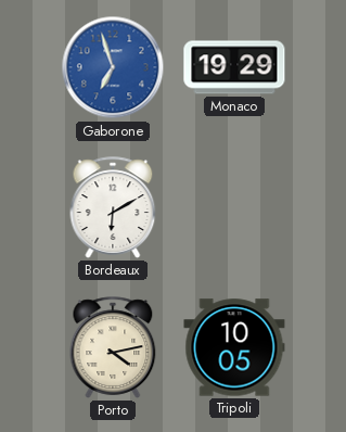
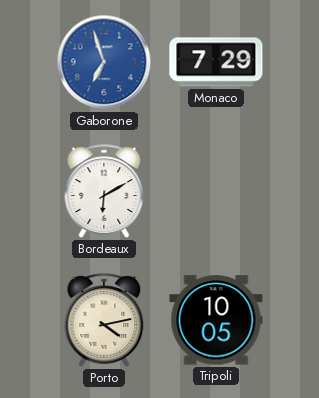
Monaco: 19:29 -> 7:29
